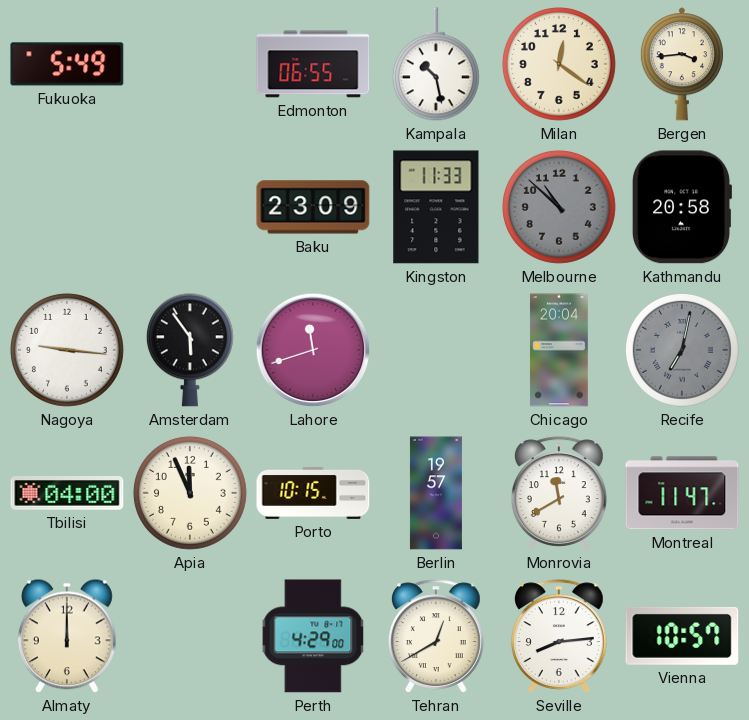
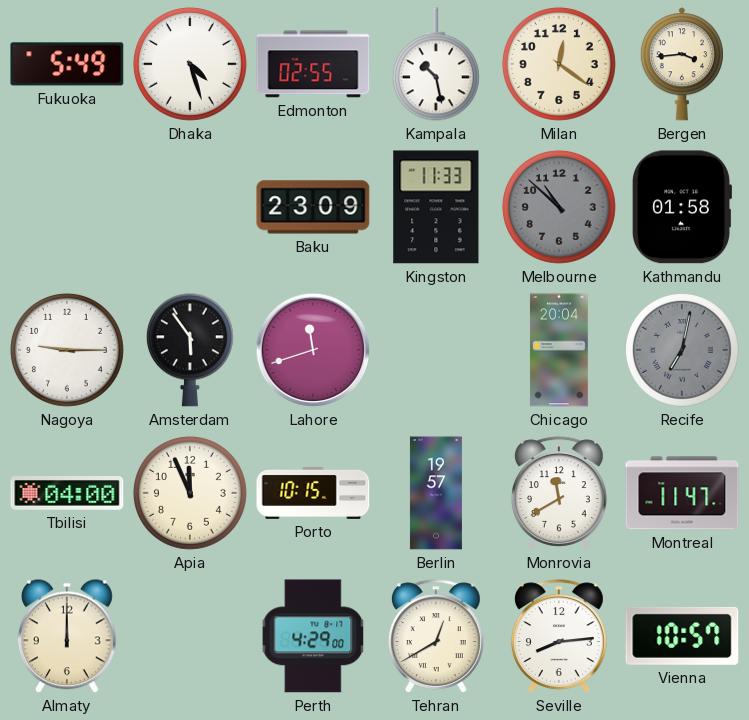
Dhaka: none -> 4:27
Edmonton: 06:55 -> 02:55
Kathmandu: 20:58 -> 01:58
Nagoya: 9:16 -> 9:15
